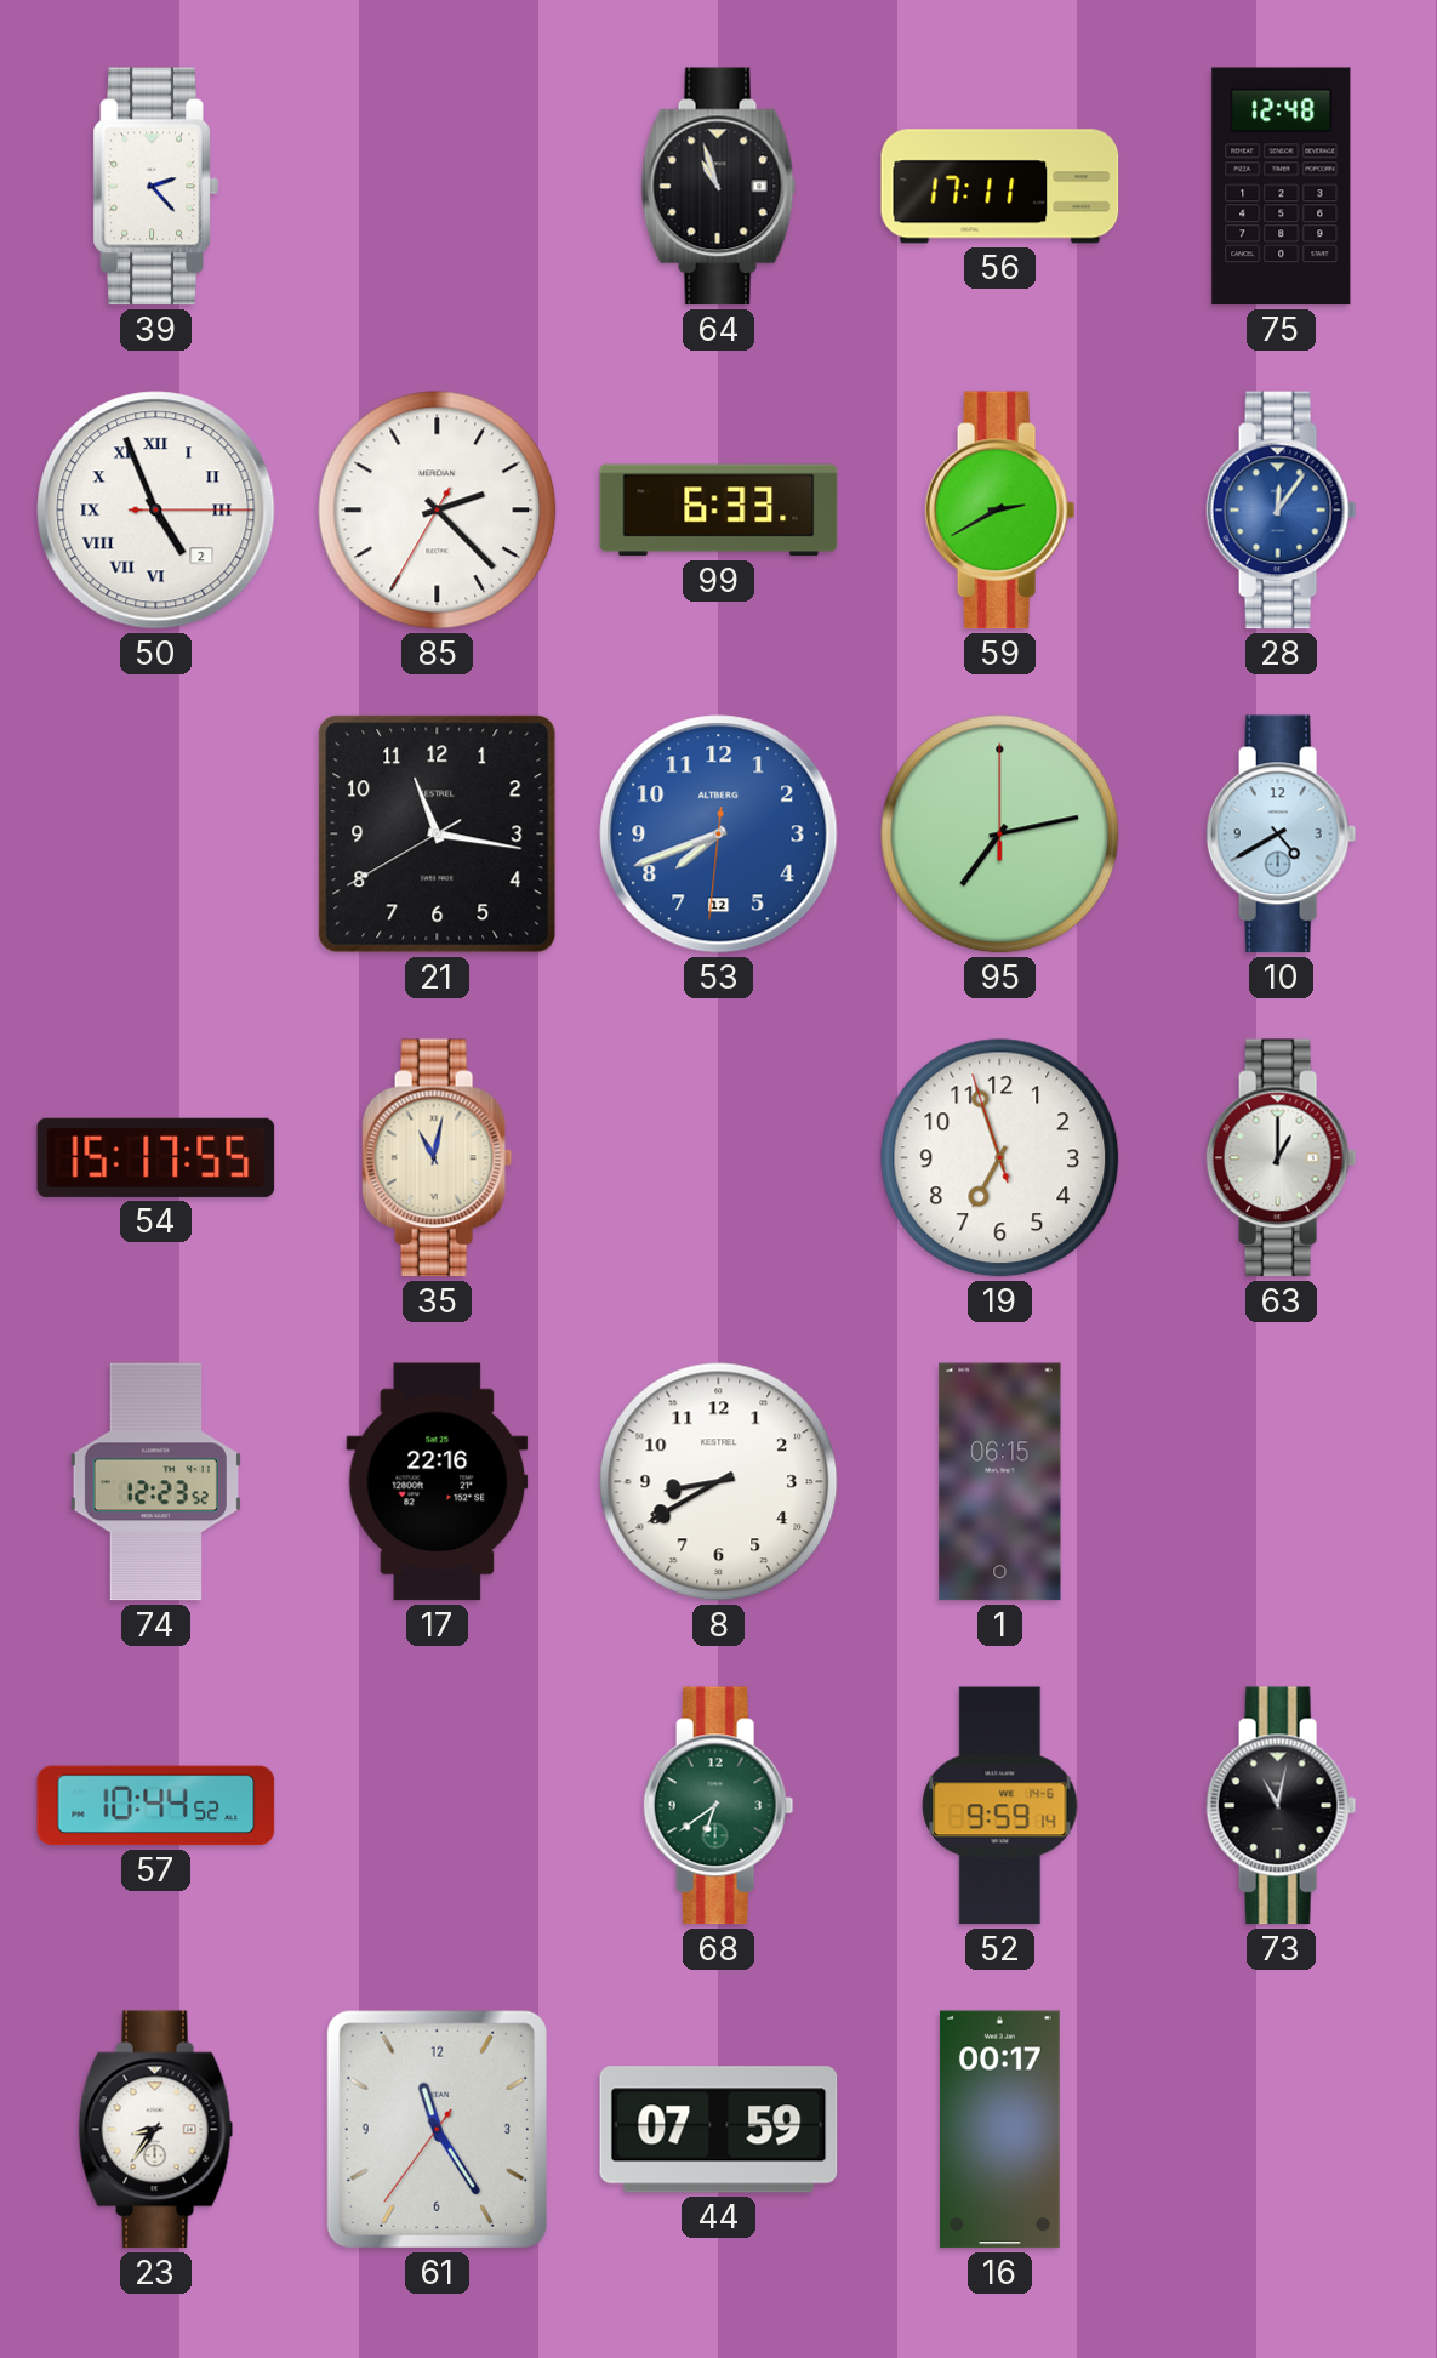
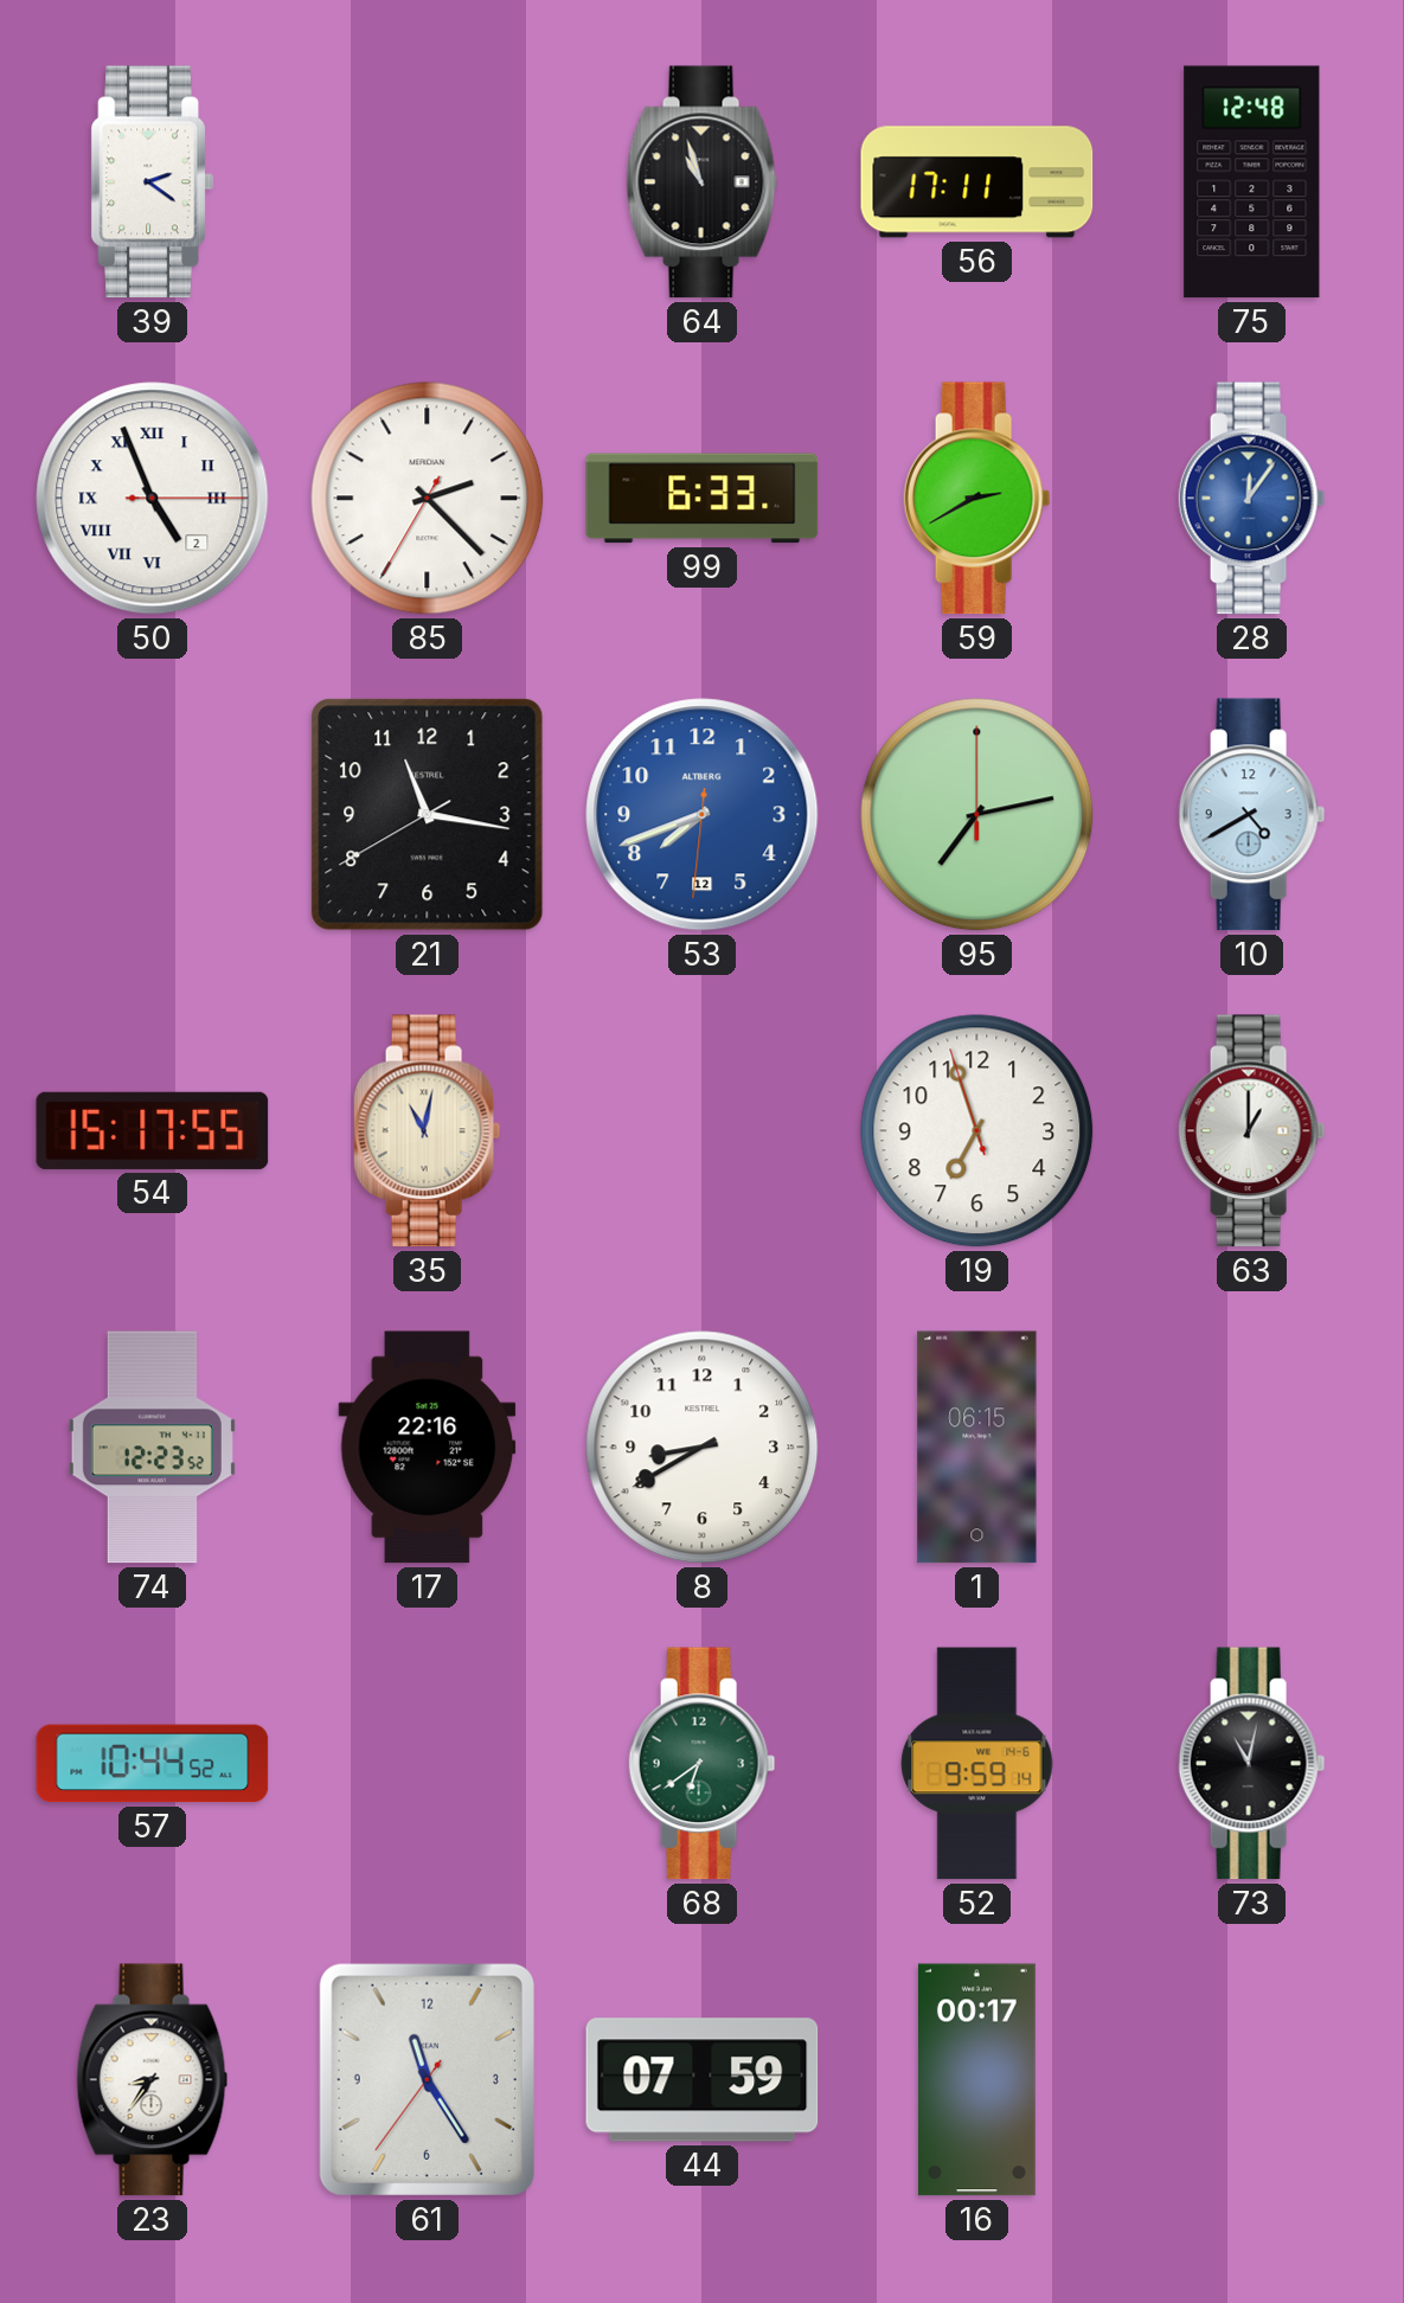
39: 2:23 -> 2:21
